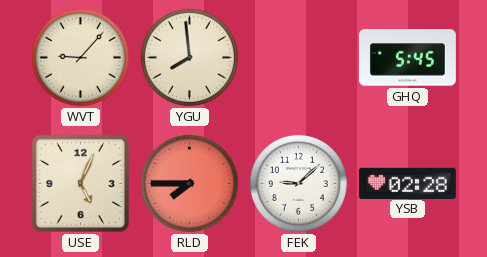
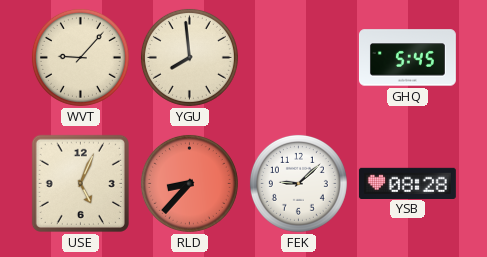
RLD: 7:45 -> 8:37
YSB: 02:28 -> 08:28
